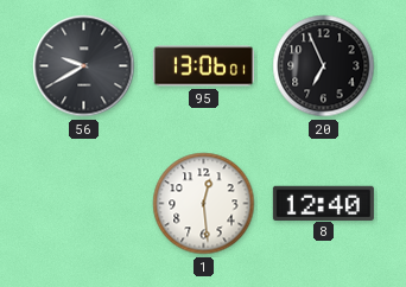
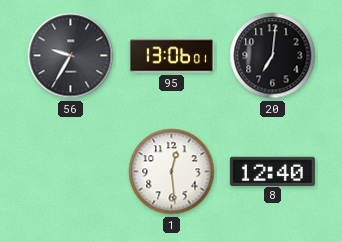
56: 9:40 -> 9:35
20: 6:56 -> 7:01
